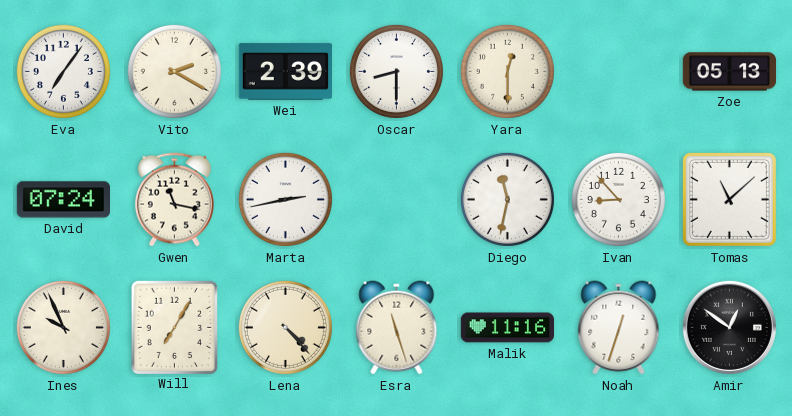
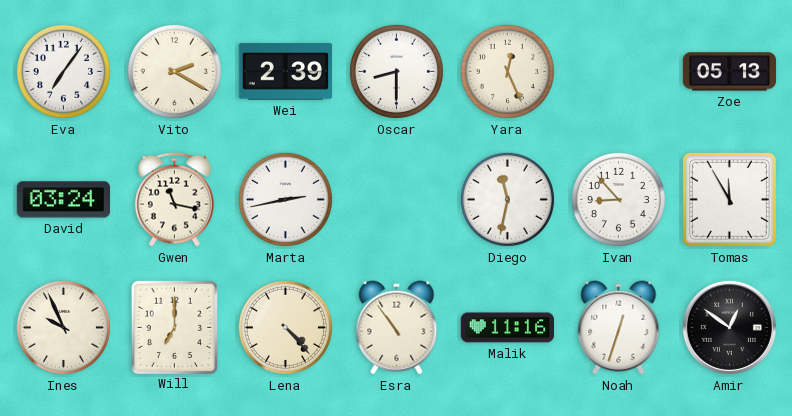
Yara: 12:30 -> 12:26
David: 07:24 -> 03:24
Tomas: 11:08 -> 11:55
Will: 7:05 -> 7:00
Esra: 11:27 -> 10:54
